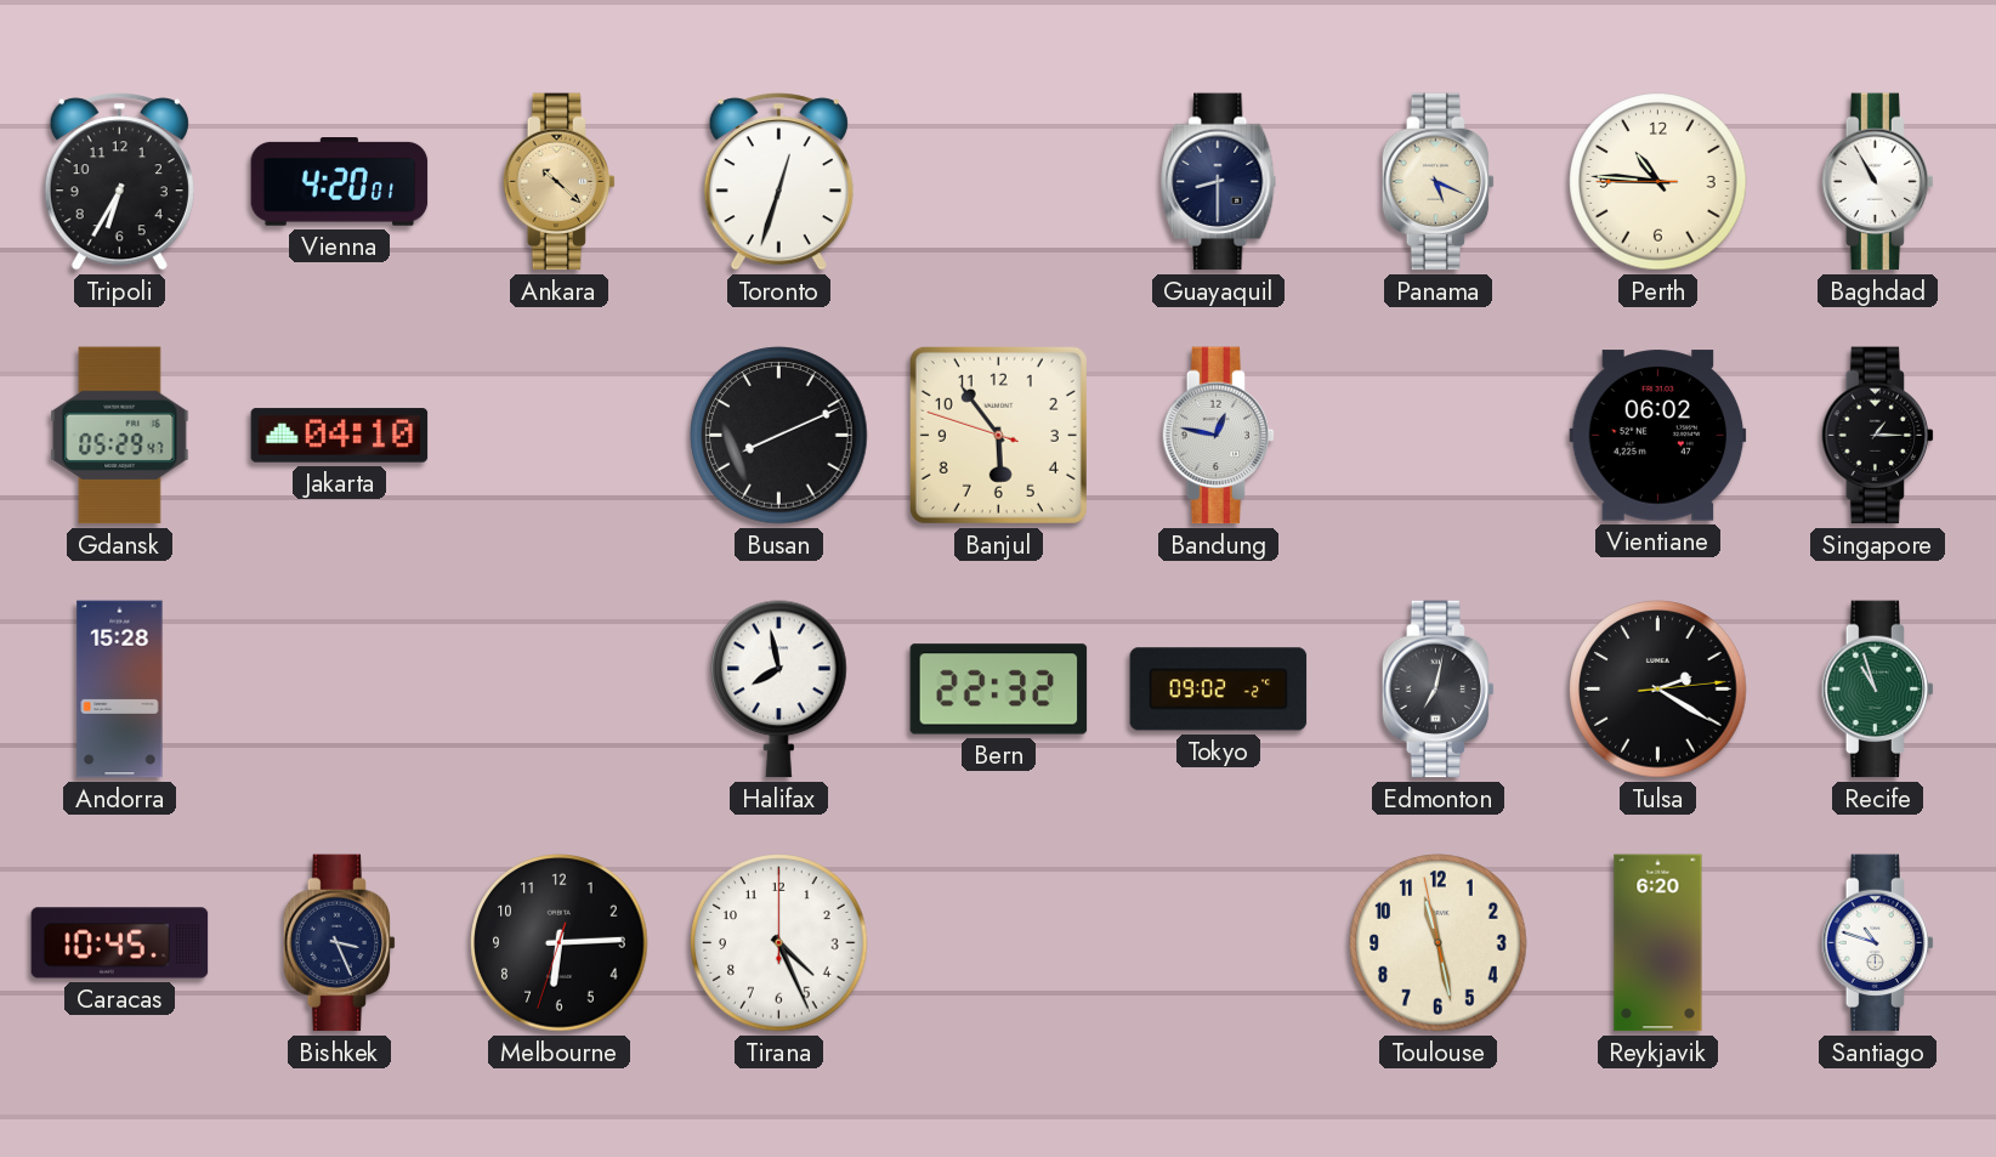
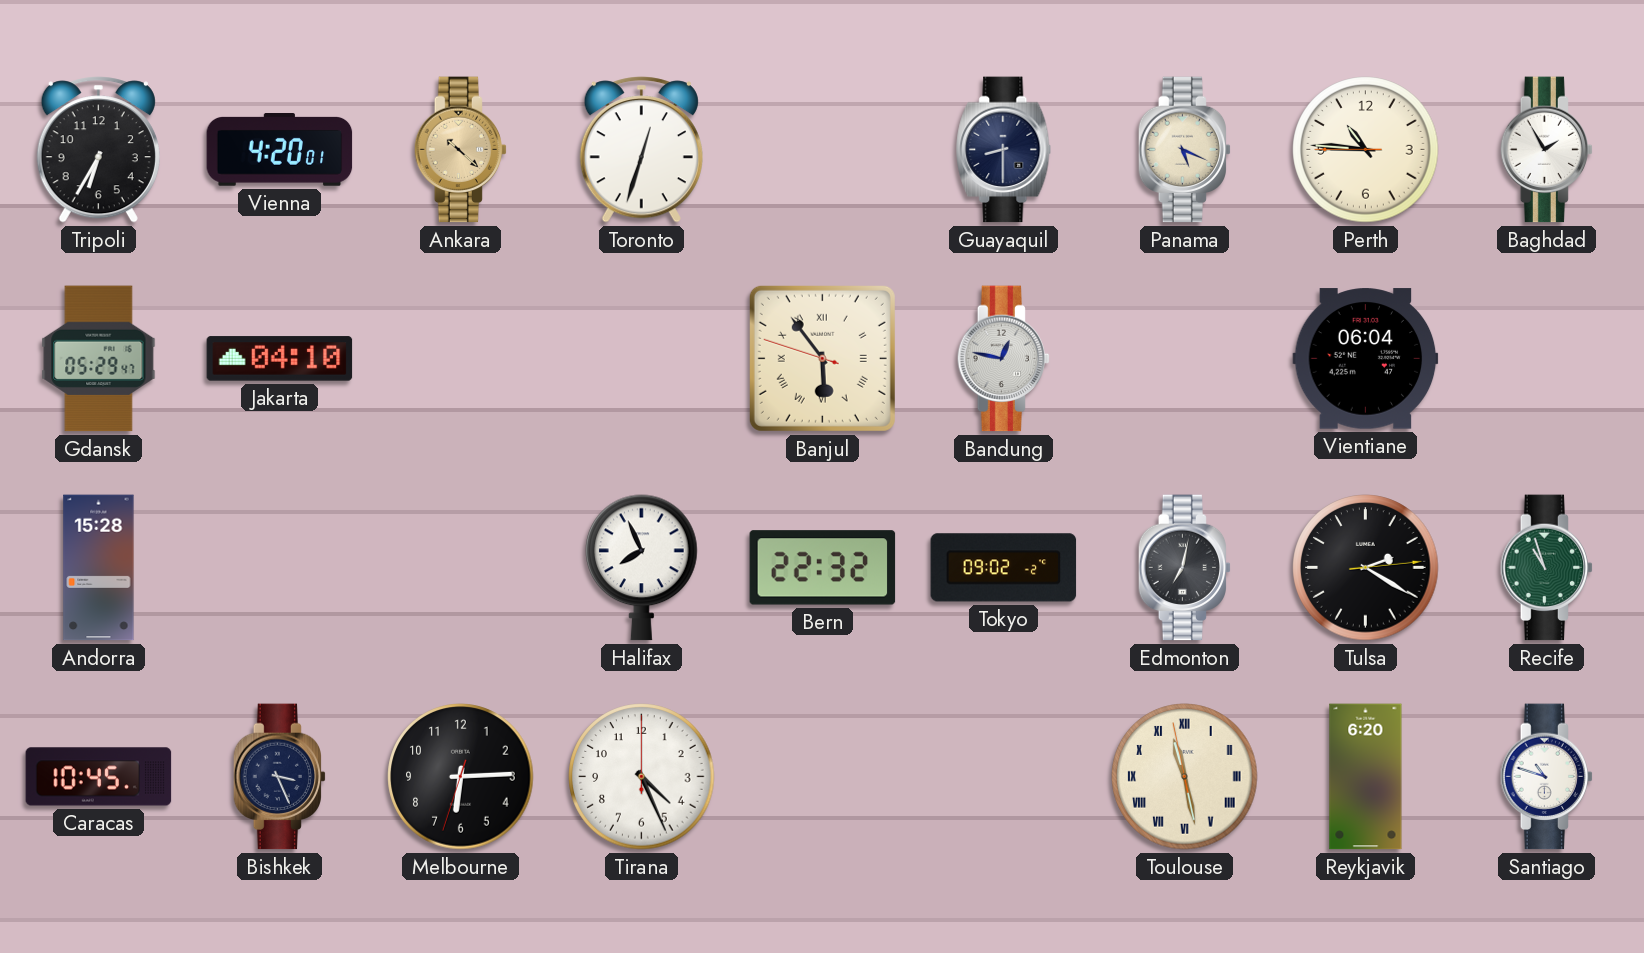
Baghdad: 10:55 -> 1:55
Busan: 8:11 -> none
Banjul numerals: Arabic -> Roman
Vientiane: 06:02 -> 06:04
Singapore: 1:15 -> none
Halifax: 7:58 -> 7:56
Toulouse numerals: Arabic -> Roman
